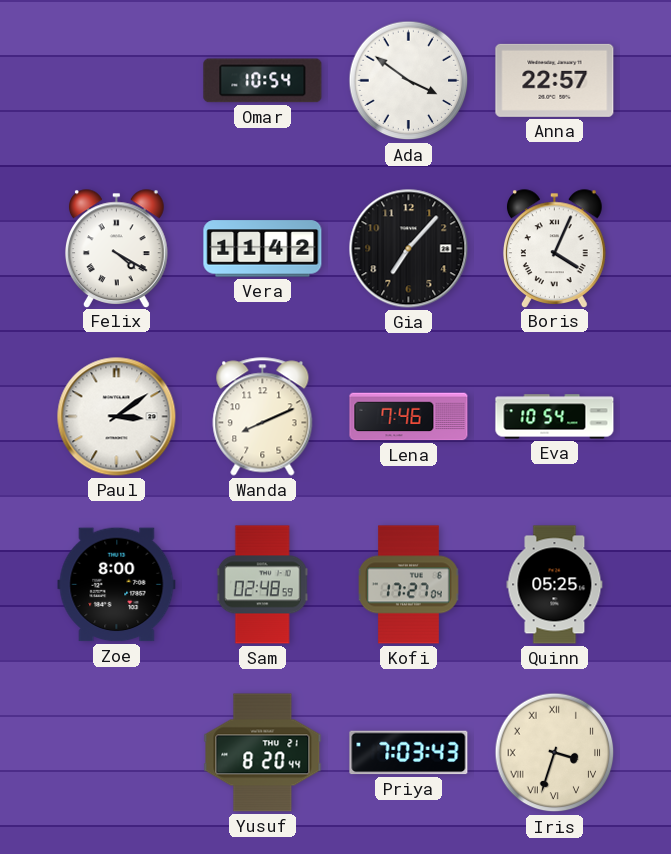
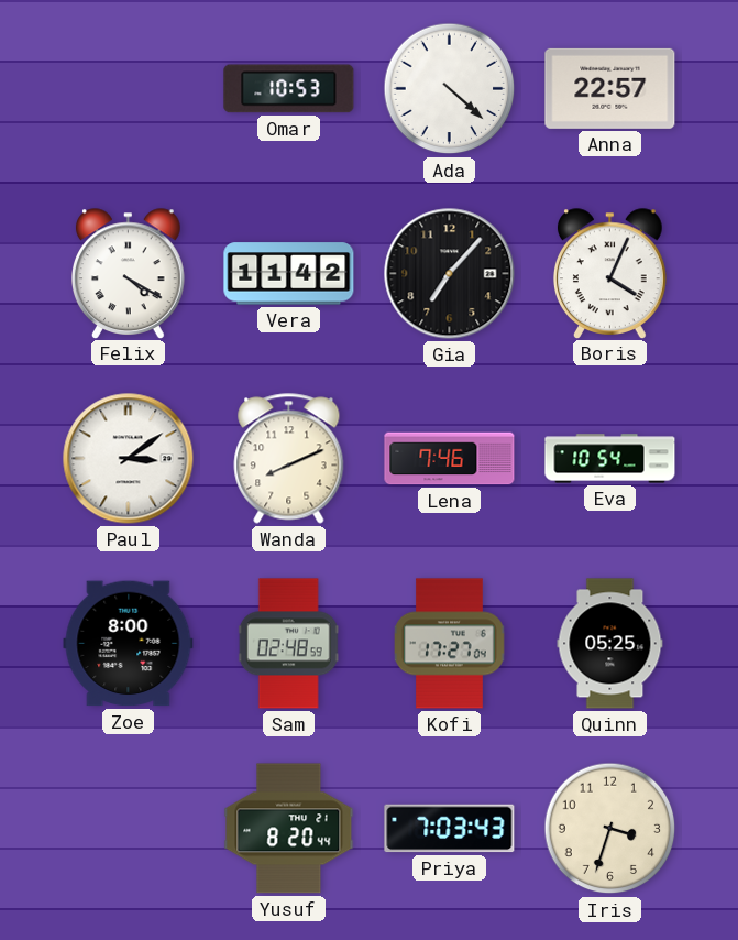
Omar: 10:54 -> 10:53
Ada: 3:51 -> 4:22
Iris numerals: Roman -> Arabic
